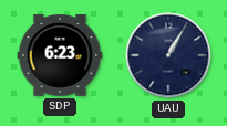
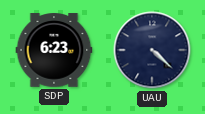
UAU: 1:05 -> 4:22
